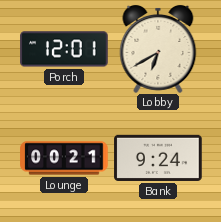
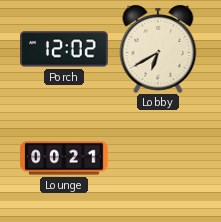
Porch: 12:01 -> 12:02
Bank: 9:24 -> none
